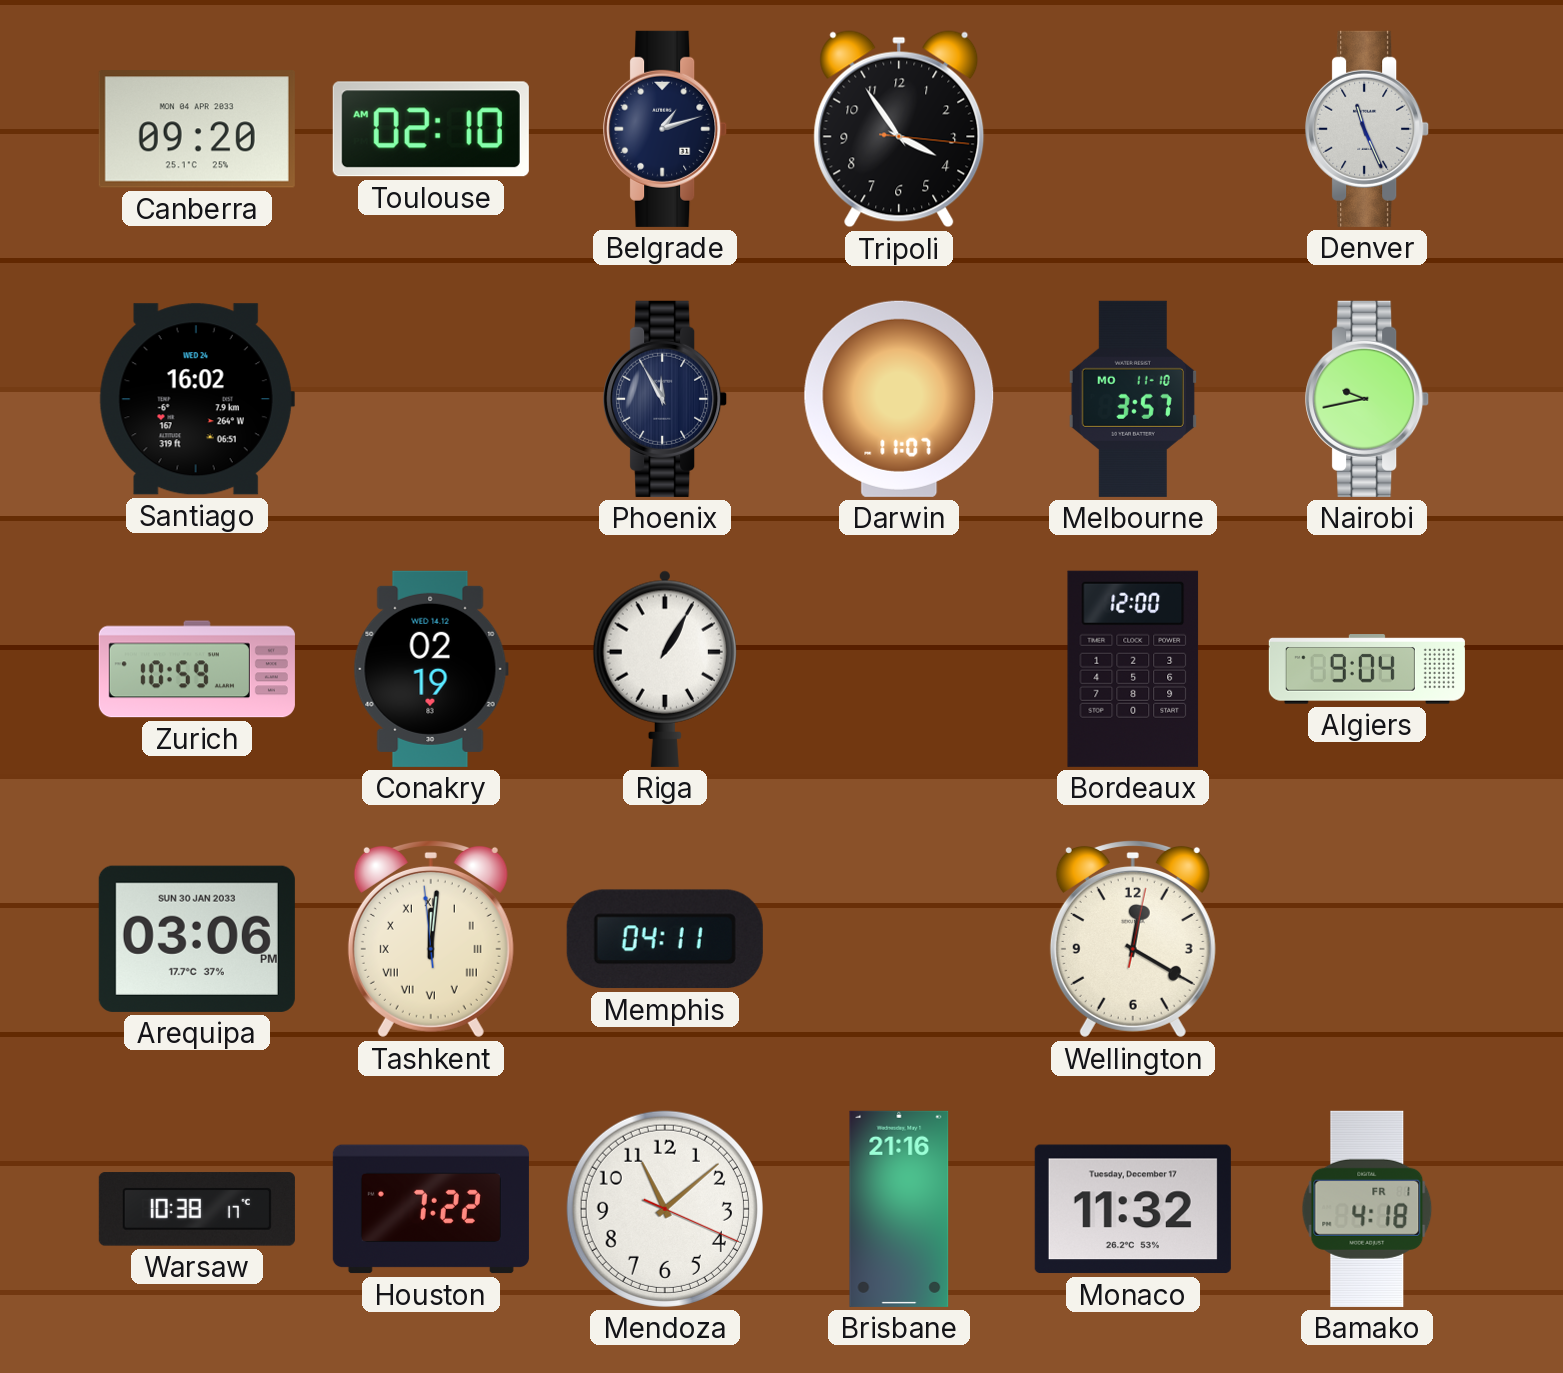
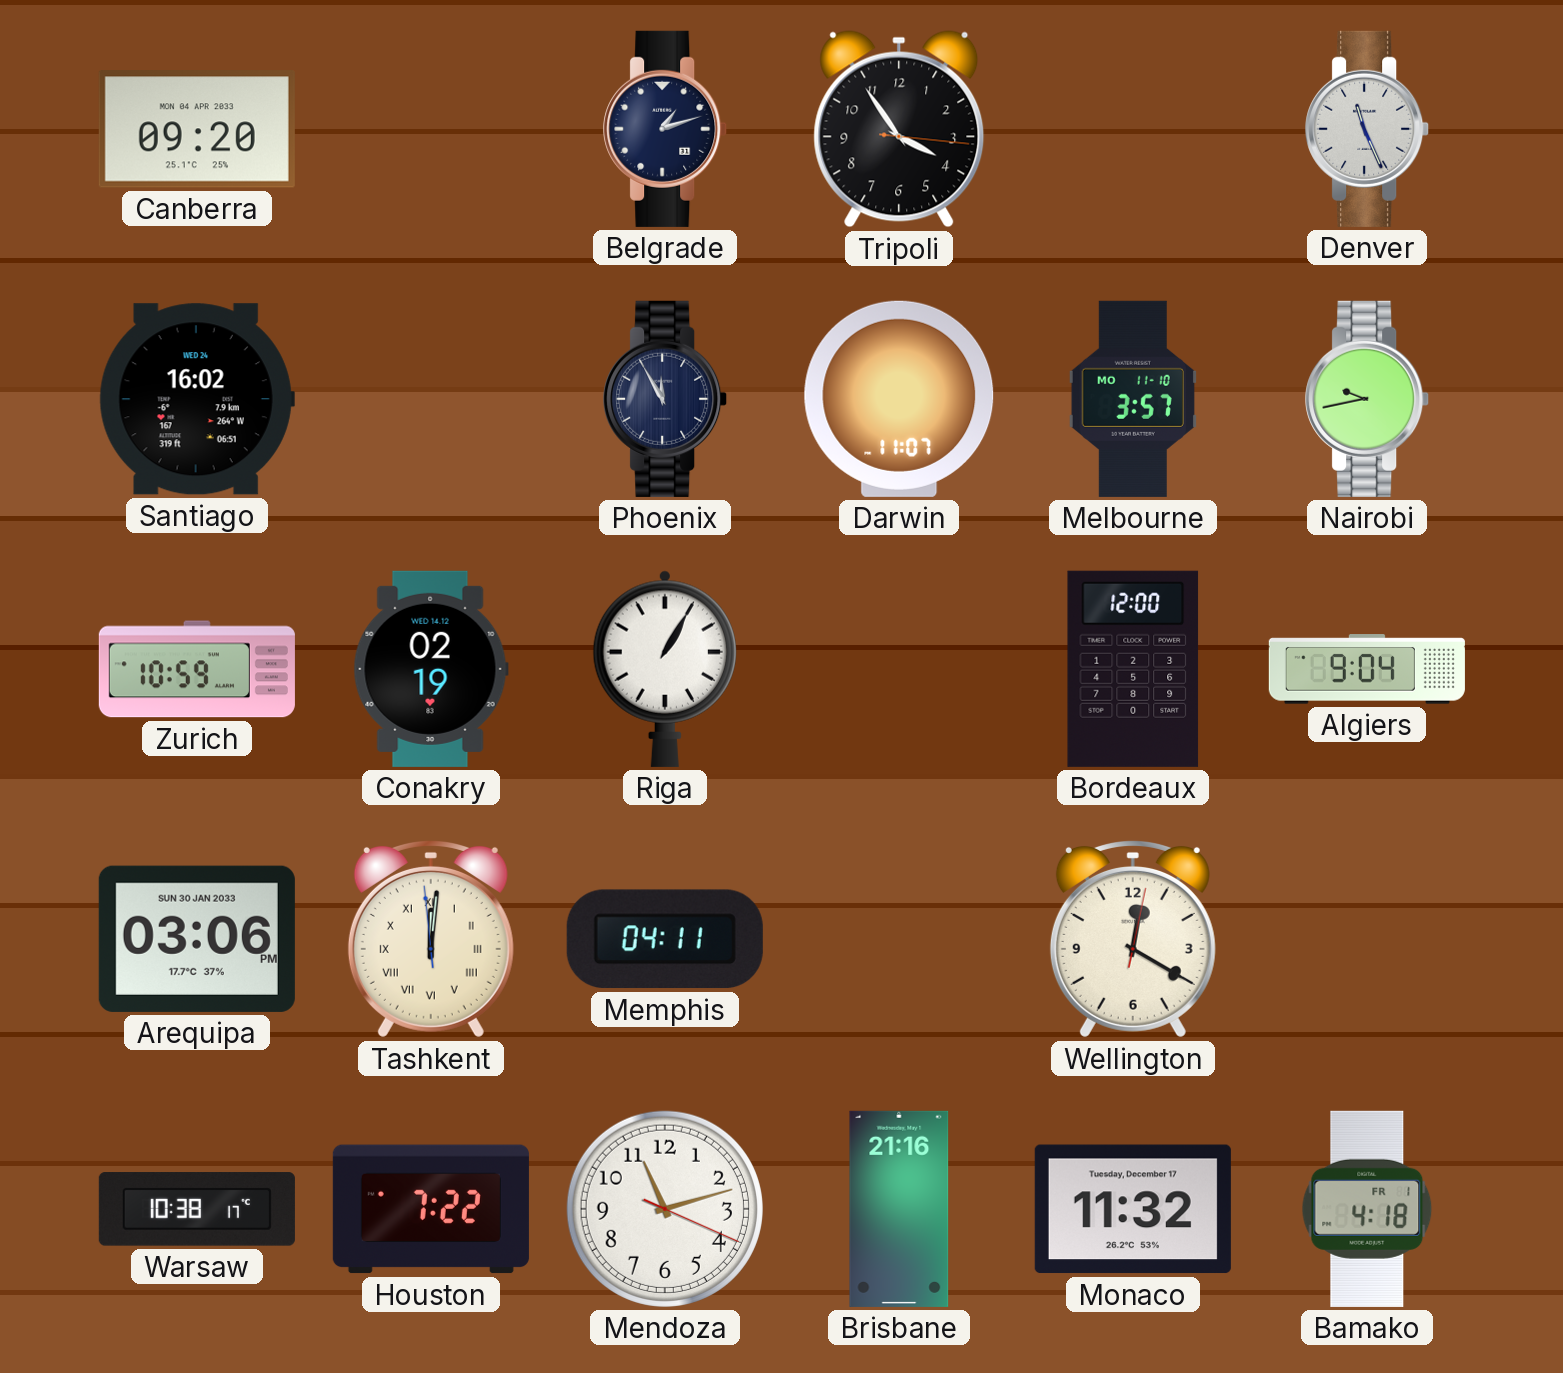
Toulouse: 02:10 -> none
Mendoza: 11:08 -> 11:12
